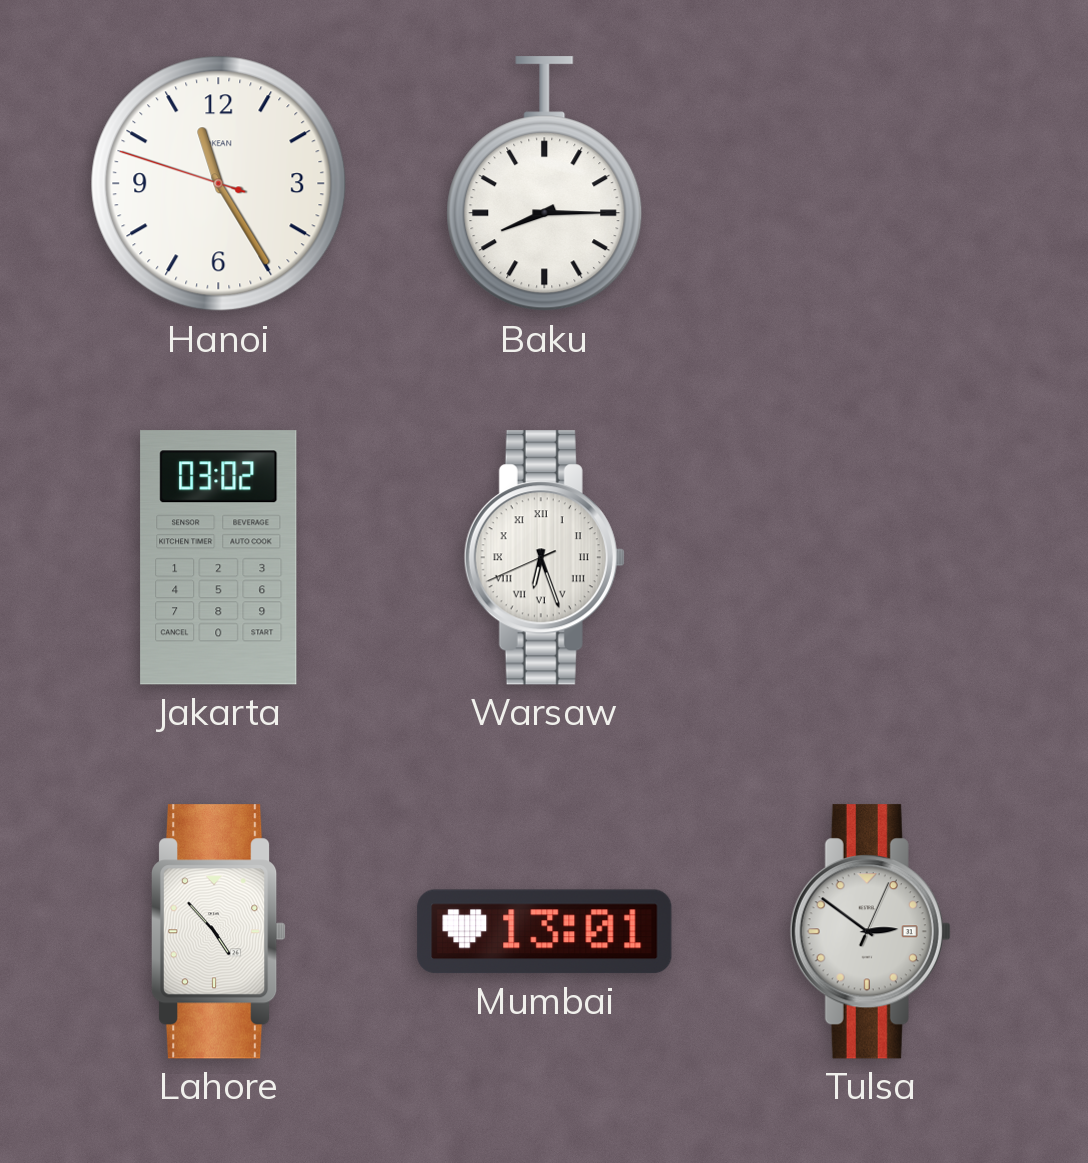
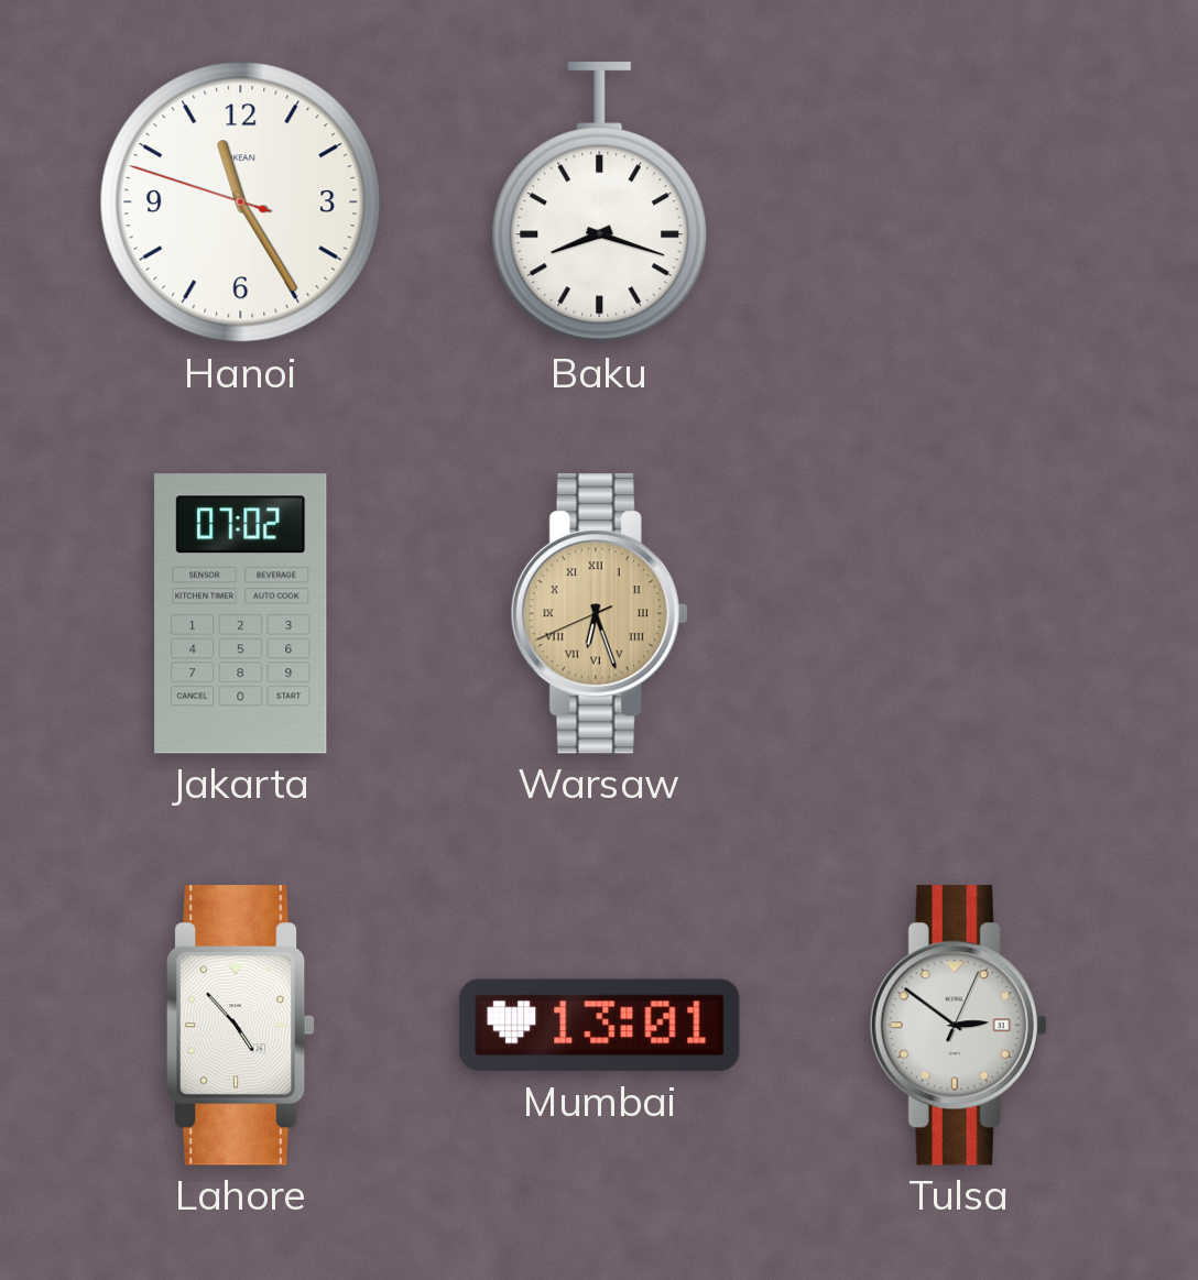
Baku: 8:15 -> 8:18
Jakarta: 03:02 -> 07:02
Warsaw dial: white -> champagne
